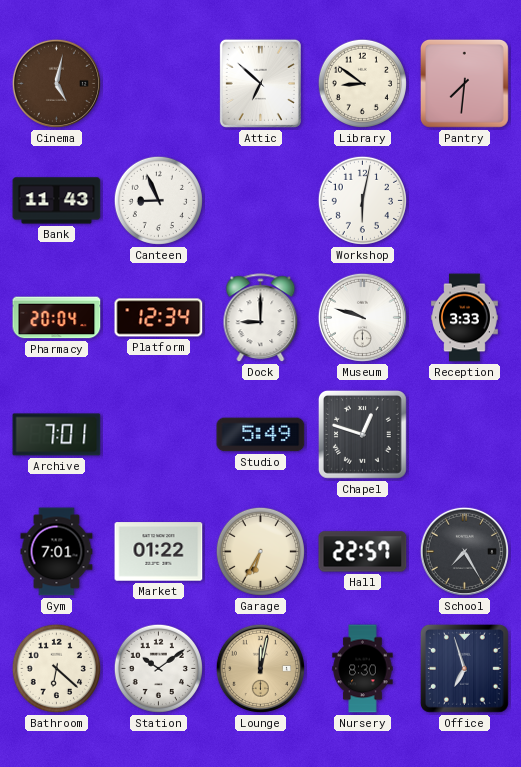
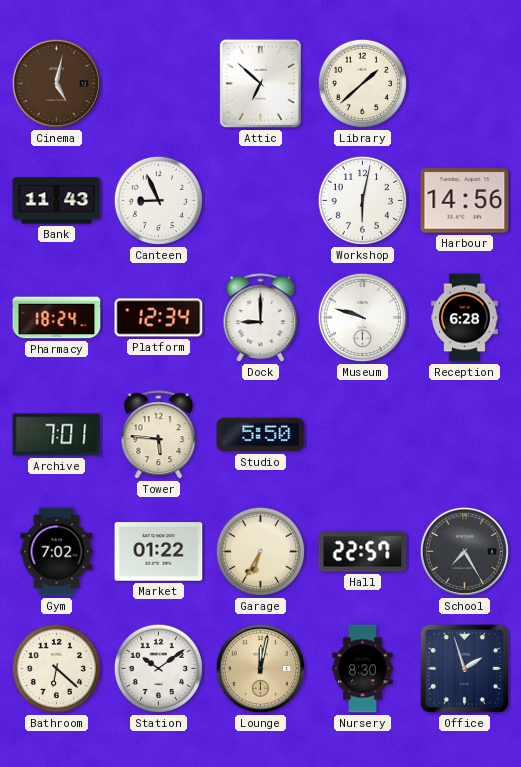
Library: 8:51 -> 1:38
Pantry: 7:31 -> none
Harbour: none -> 14:56
Pharmacy: 20:04 -> 18:24
Reception: 3:33 -> 6:28
Tower: none -> 5:46
Studio: 5:49 -> 5:50
Chapel: 12:48 -> none
Gym: 7:01 -> 7:02
Office: 6:57 -> 1:57
